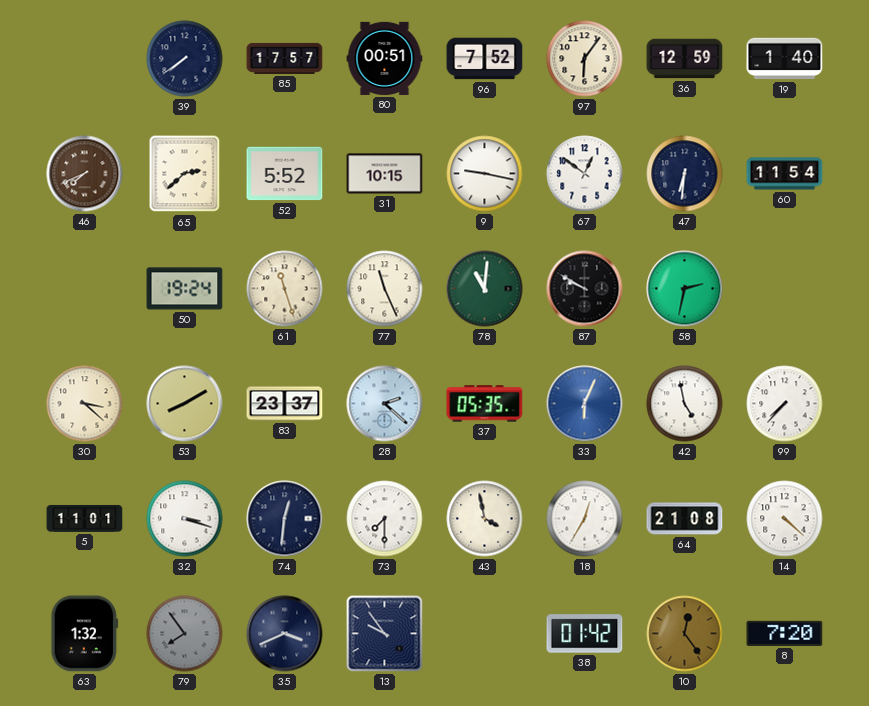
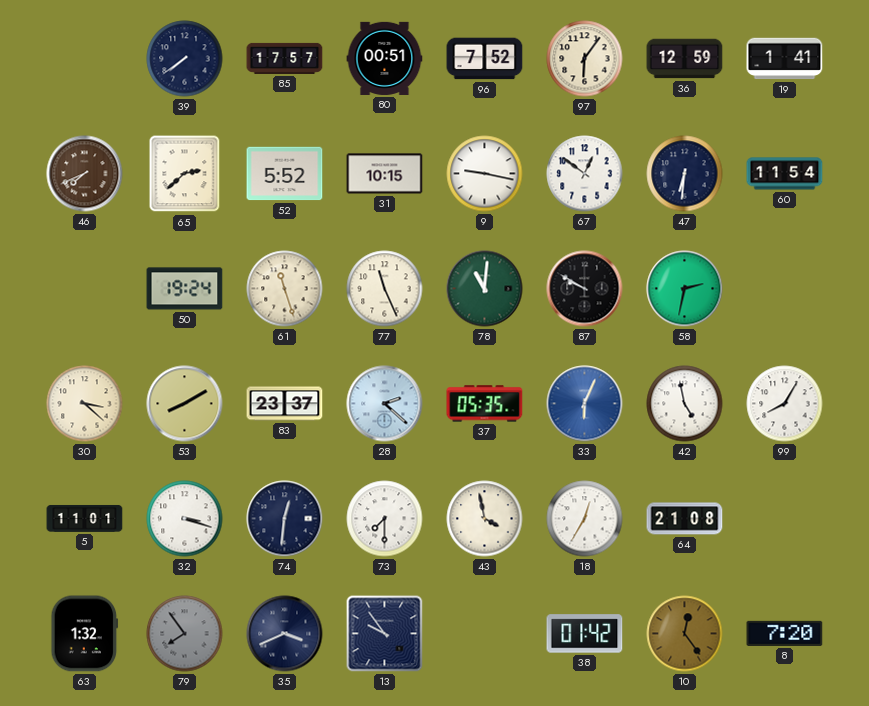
19: 1:40 -> 1:41
99: 7:37 -> 8:05
14: 4:22 -> none
